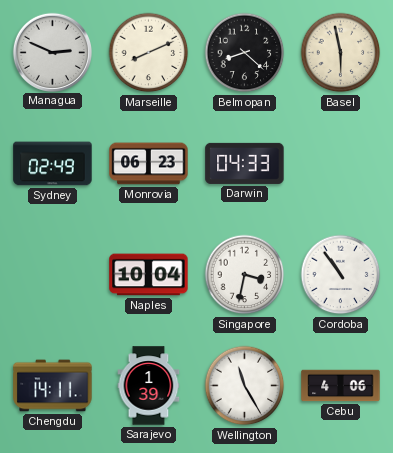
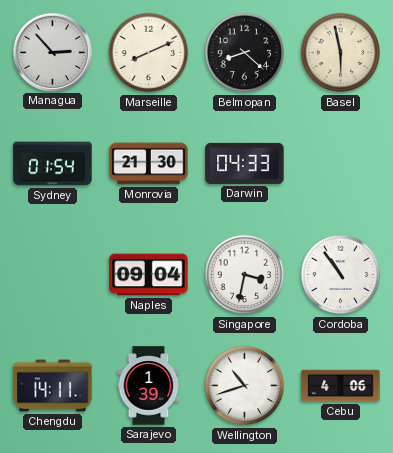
Managua: 2:49 -> 2:53
Sydney: 02:49 -> 01:54
Monrovia: 06:23 -> 21:30
Naples: 10:04 -> 09:04
Wellington: 11:25 -> 10:42
